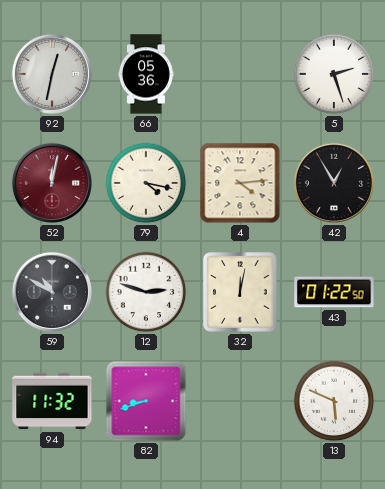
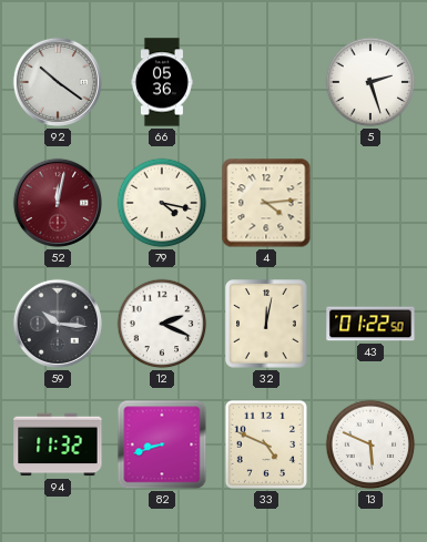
92: 12:32 -> 10:21
42: 12:55 -> none
59: 10:50 -> 10:16
12: 2:48 -> 2:19
33: none -> 4:49
